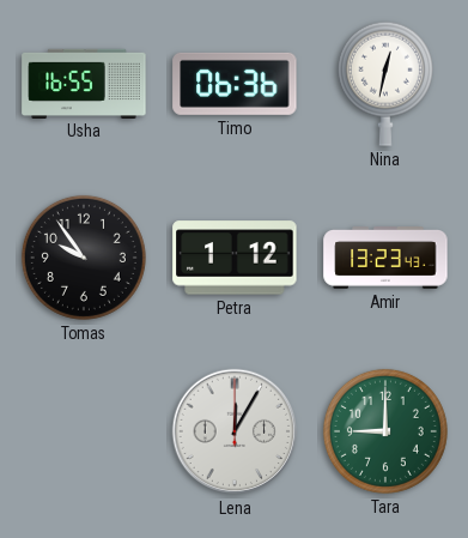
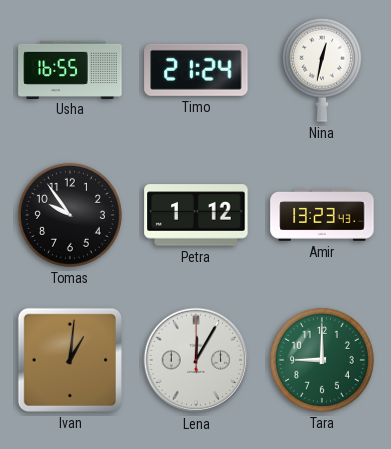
Timo: 06:36 -> 21:24
Ivan: none -> 1:01
